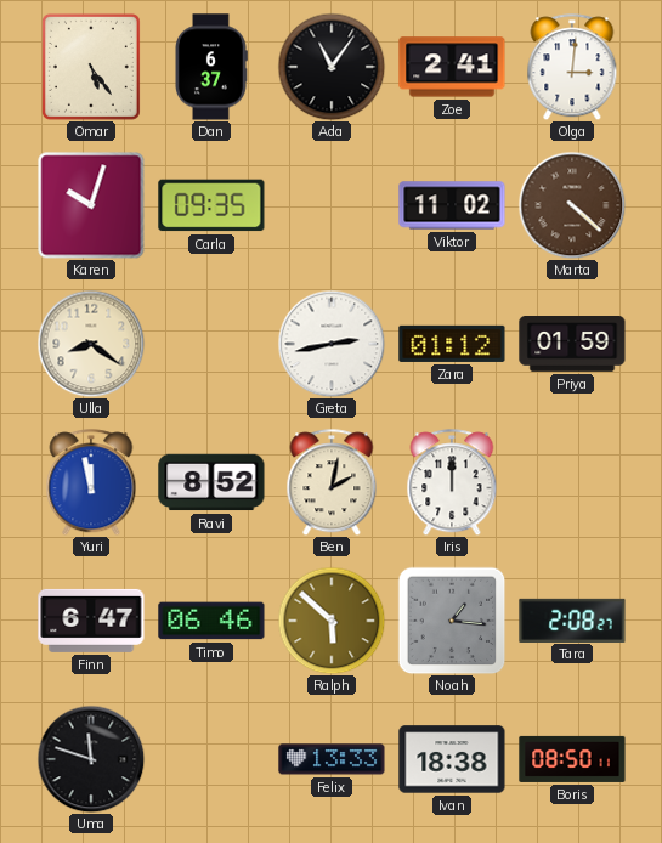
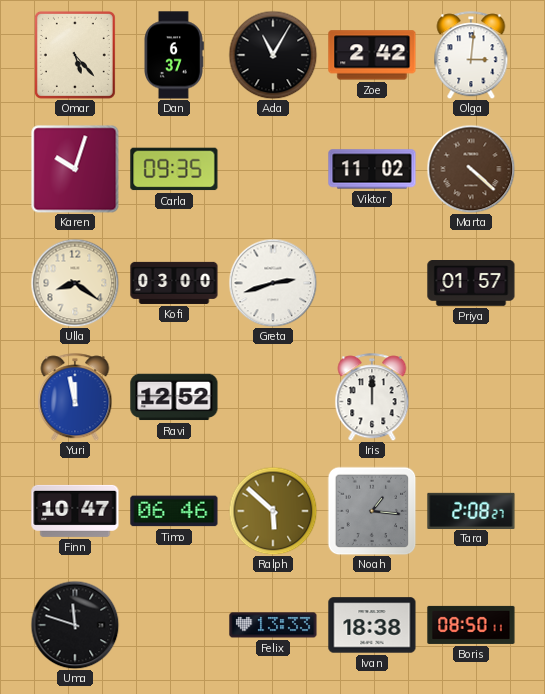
Omar: 5:24 -> 5:23
Ada: 11:06 -> 11:05
Zoe: 2:41 -> 2:42
Kofi: none -> 03:00
Greta: 2:43 -> 2:42
Zara: 01:12 -> none
Priya: 01:59 -> 01:57
Ravi: 8:52 -> 12:52
Ben: 2:02 -> none
Finn: 6:47 -> 10:47
